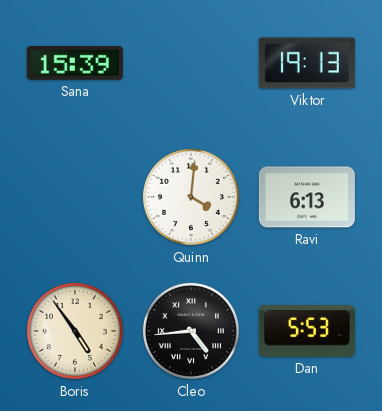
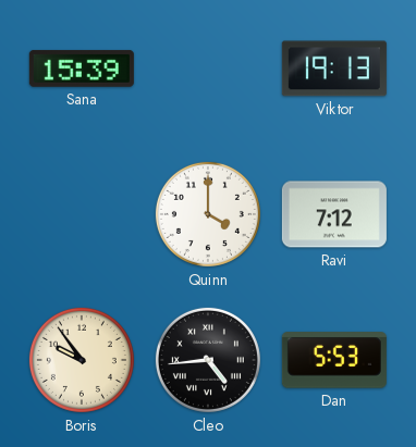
Quinn: 4:01 -> 4:00
Ravi: 6:13 -> 7:12
Boris: 4:54 -> 9:54
